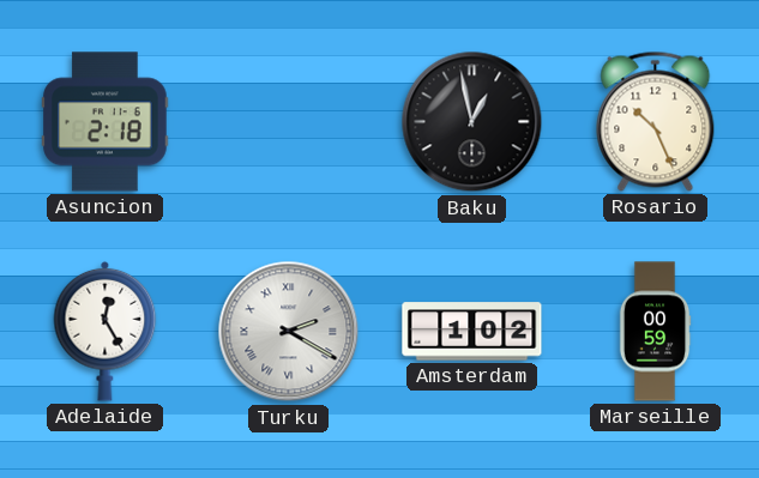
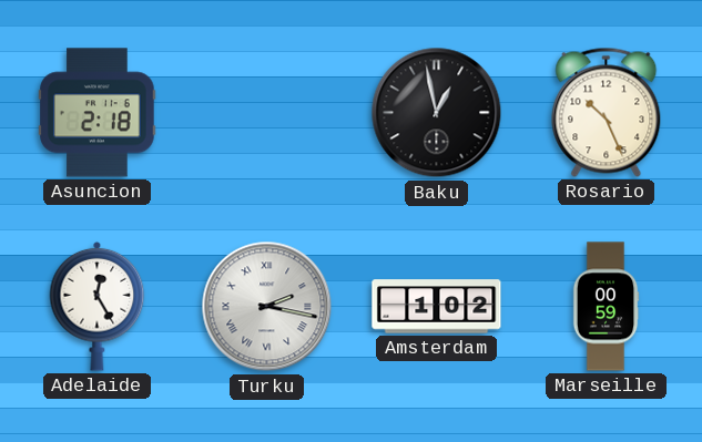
Turku: 2:20 -> 2:17
